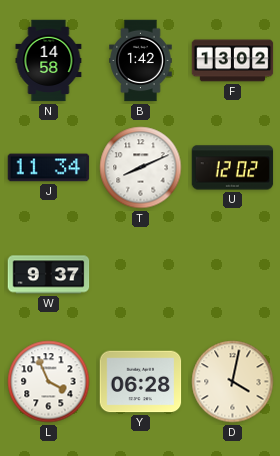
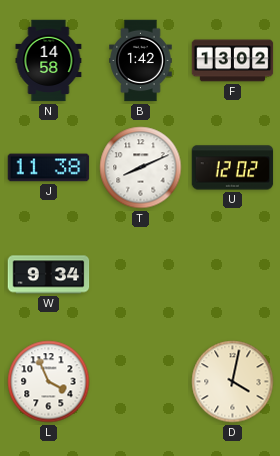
J: 11:34 -> 11:38
W: 9:37 -> 9:34
Y: 06:28 -> none
